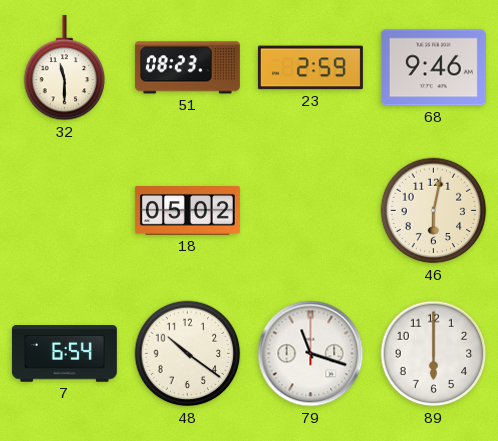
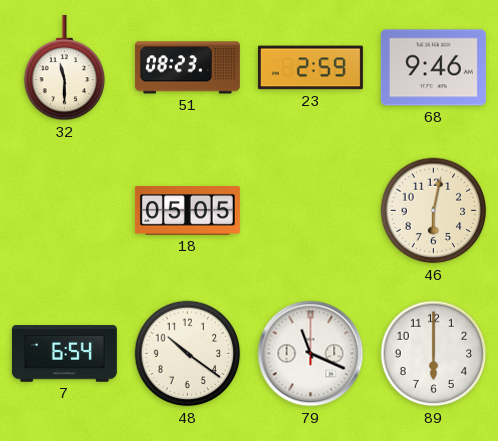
18: 05:02 -> 05:05
79: 11:18 -> 11:19
